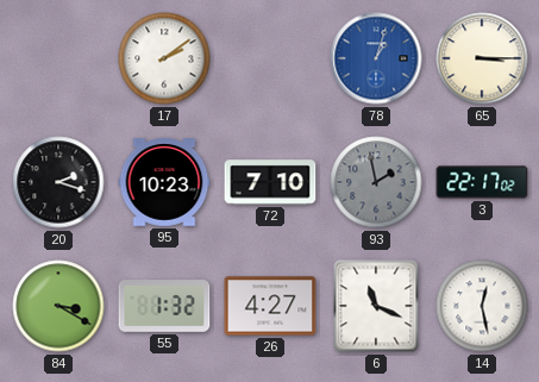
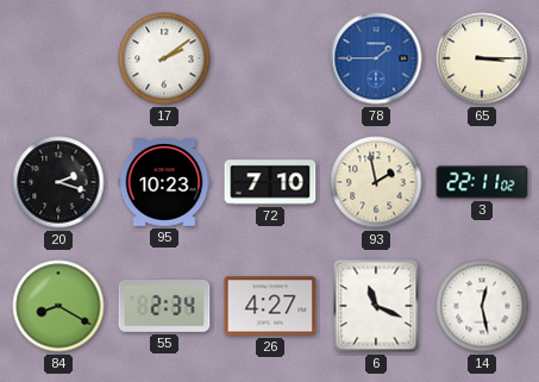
78: 1:03 -> 1:45
93 dial: grey -> cream
3: 22:17 -> 22:11
84: 3:20 -> 8:20
55: 1:32 -> 2:34
